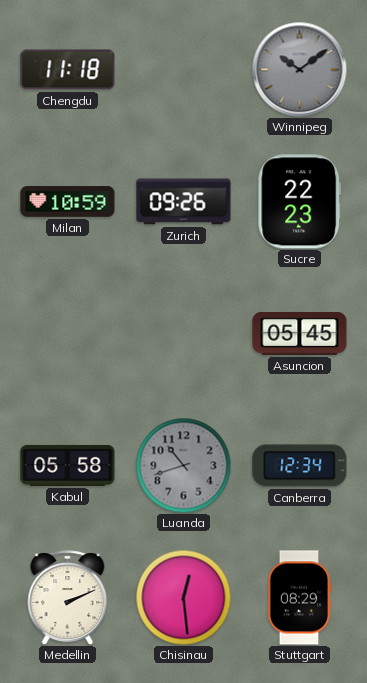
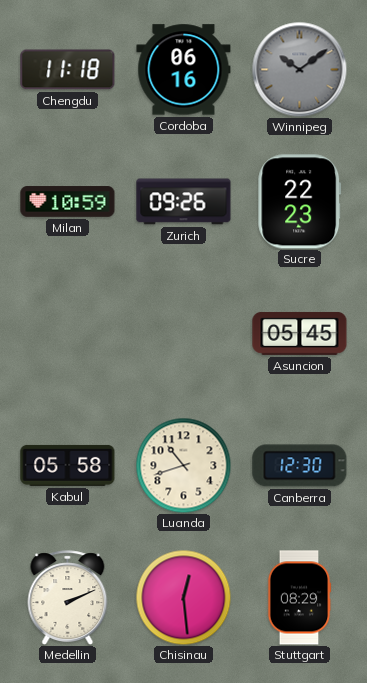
Cordoba: none -> 06:16
Luanda dial: grey -> cream
Canberra: 12:34 -> 12:30
